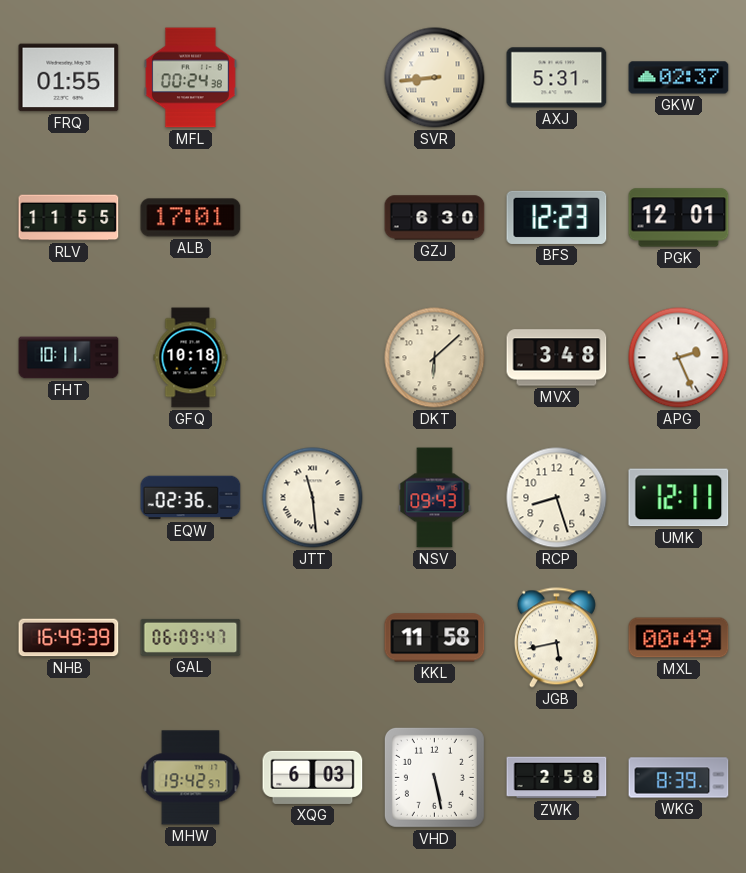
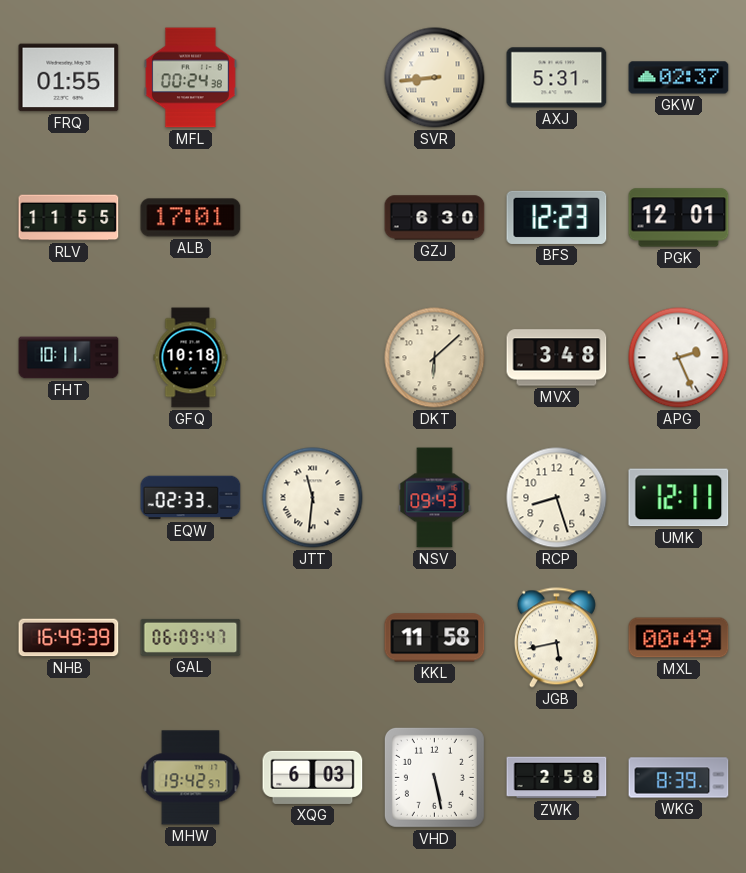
EQW: 02:36 -> 02:33
JTT: 11:29 -> 11:31
